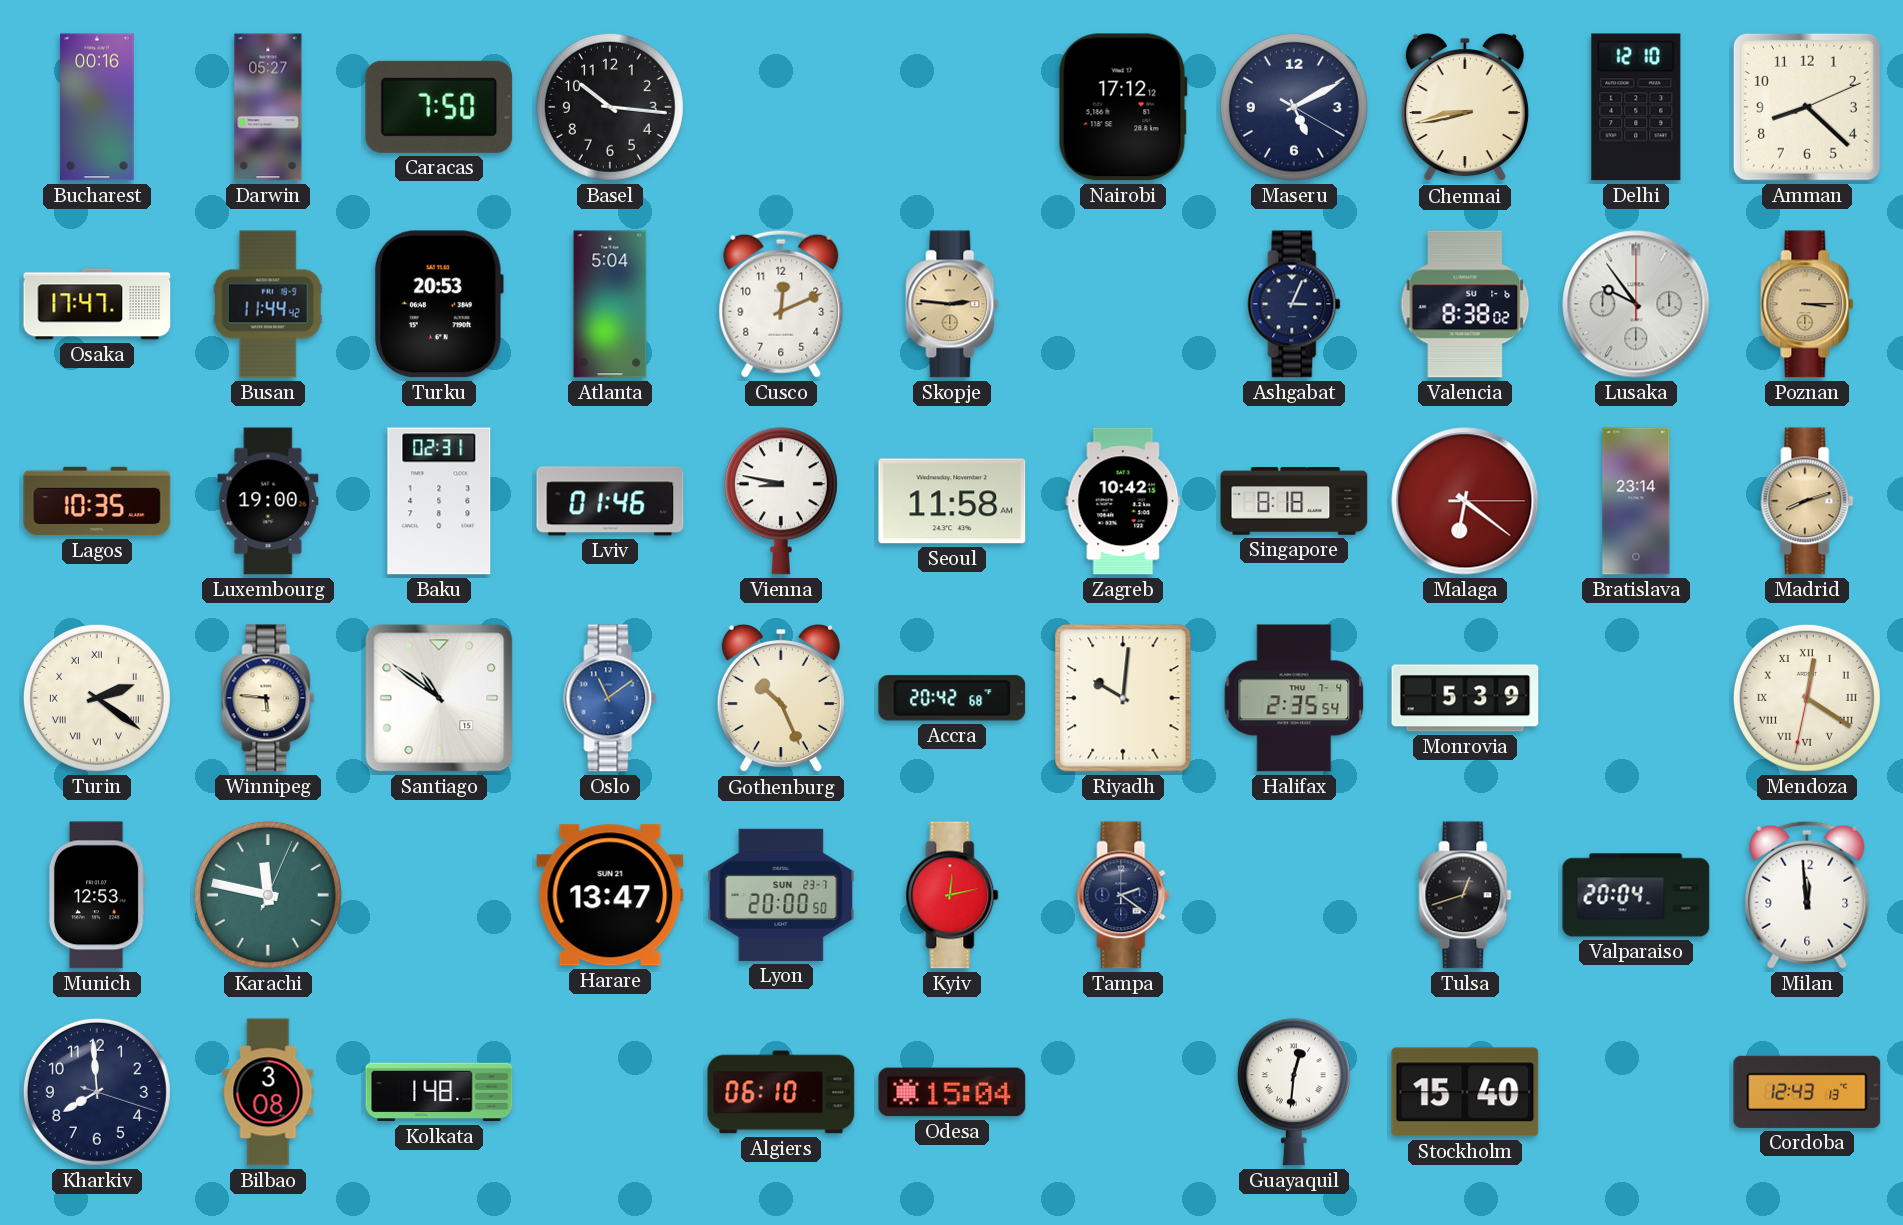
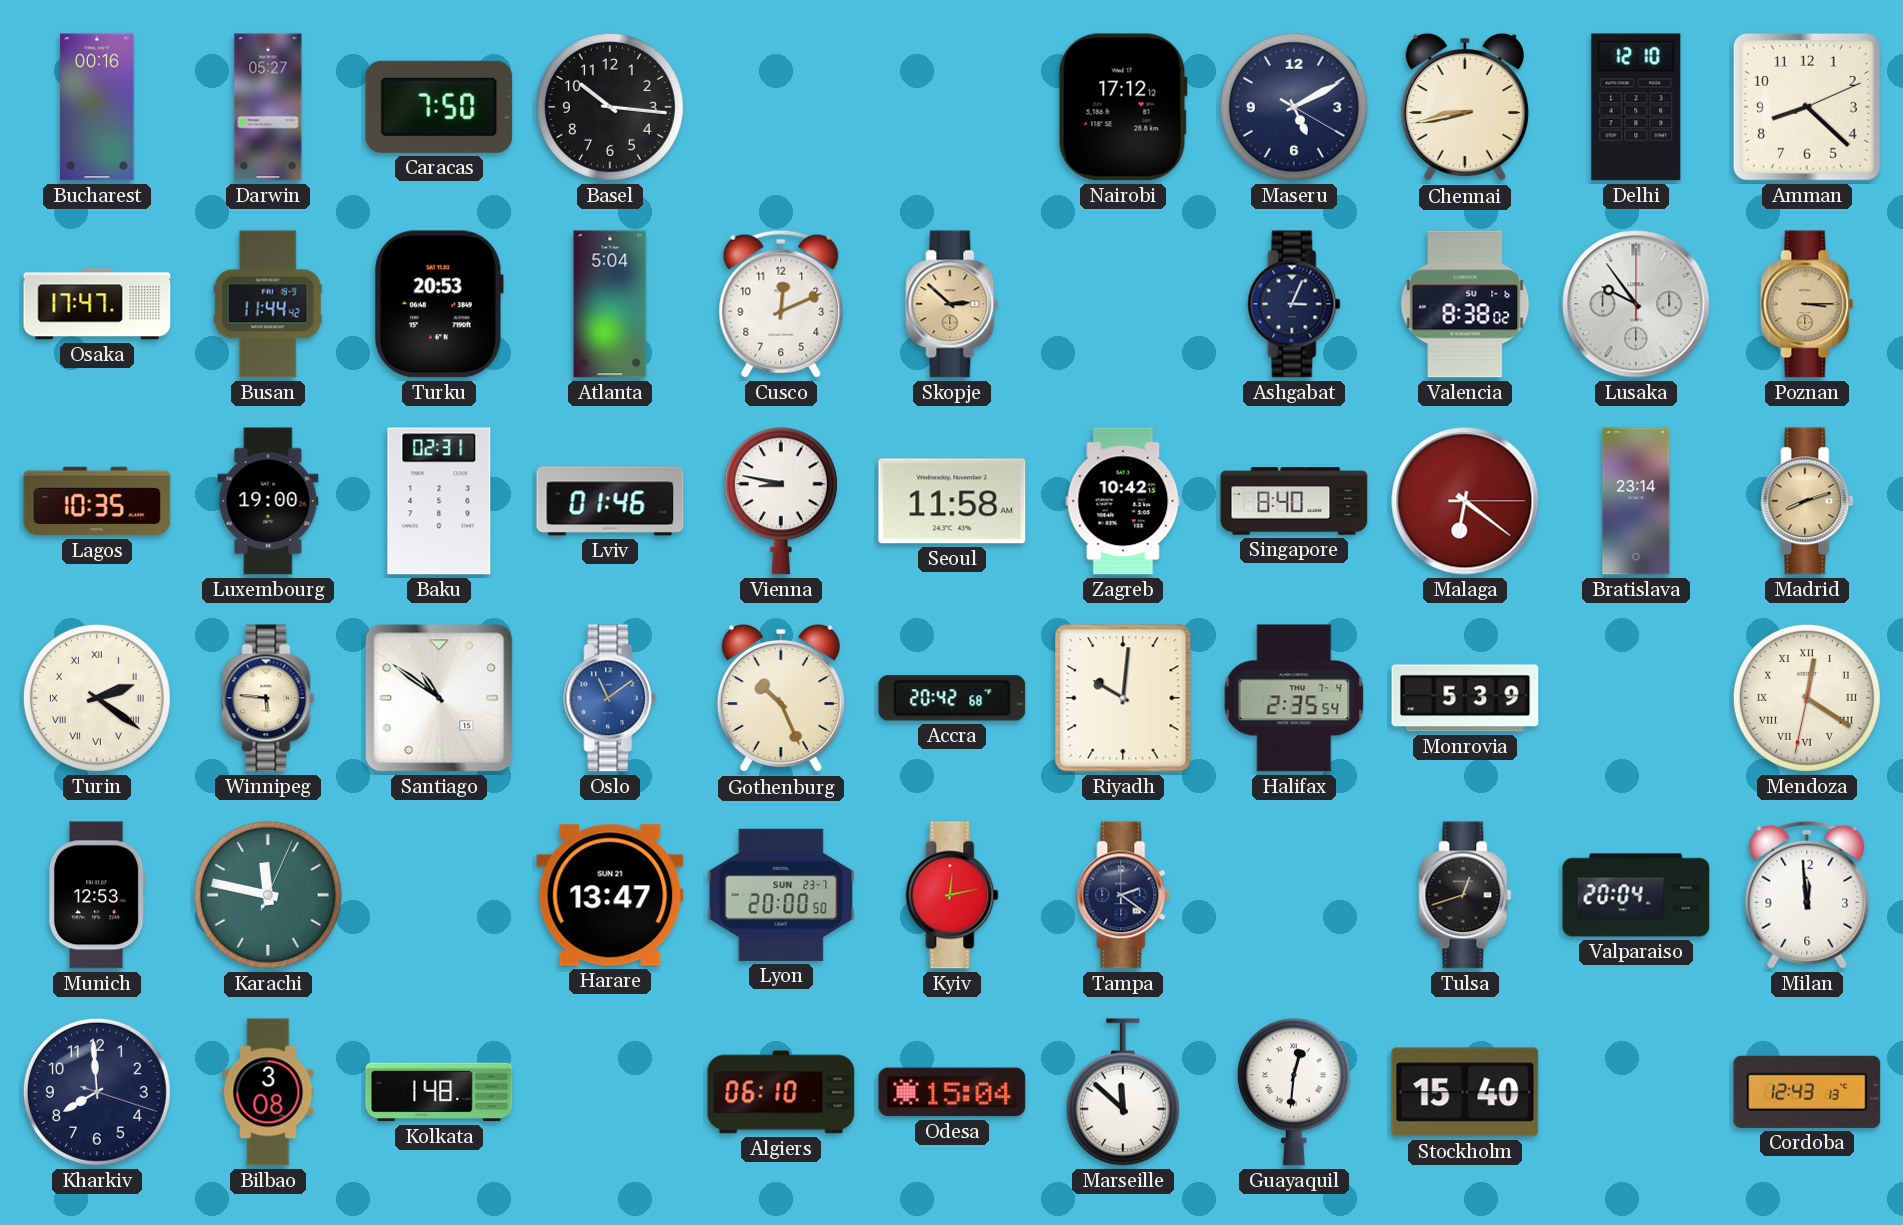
Skopje: 2:46 -> 2:52
Singapore: 8:18 -> 8:40
Marseille: none -> 11:52
